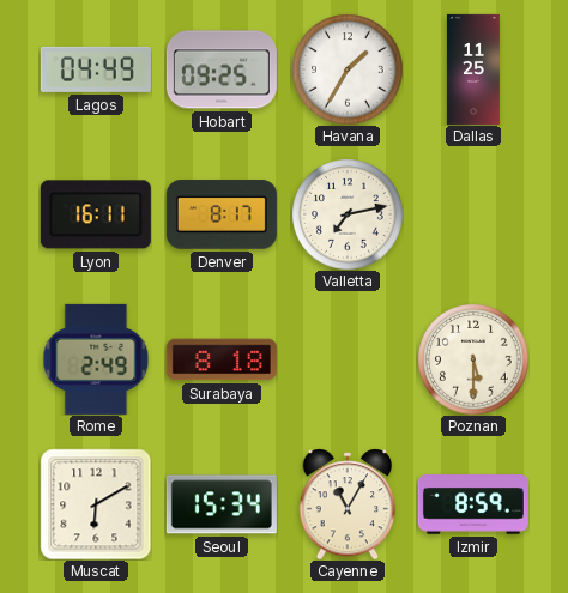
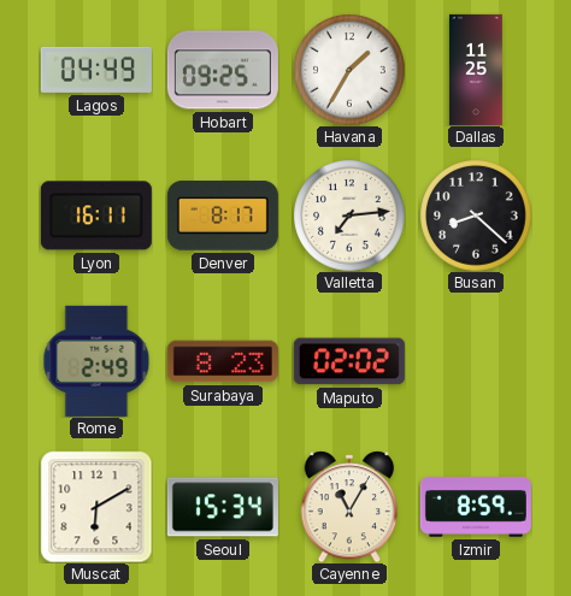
Valletta: 7:13 -> 7:14
Busan: none -> 8:22
Surabaya: 8:18 -> 8:23
Maputo: none -> 02:02
Poznan: 5:30 -> none
